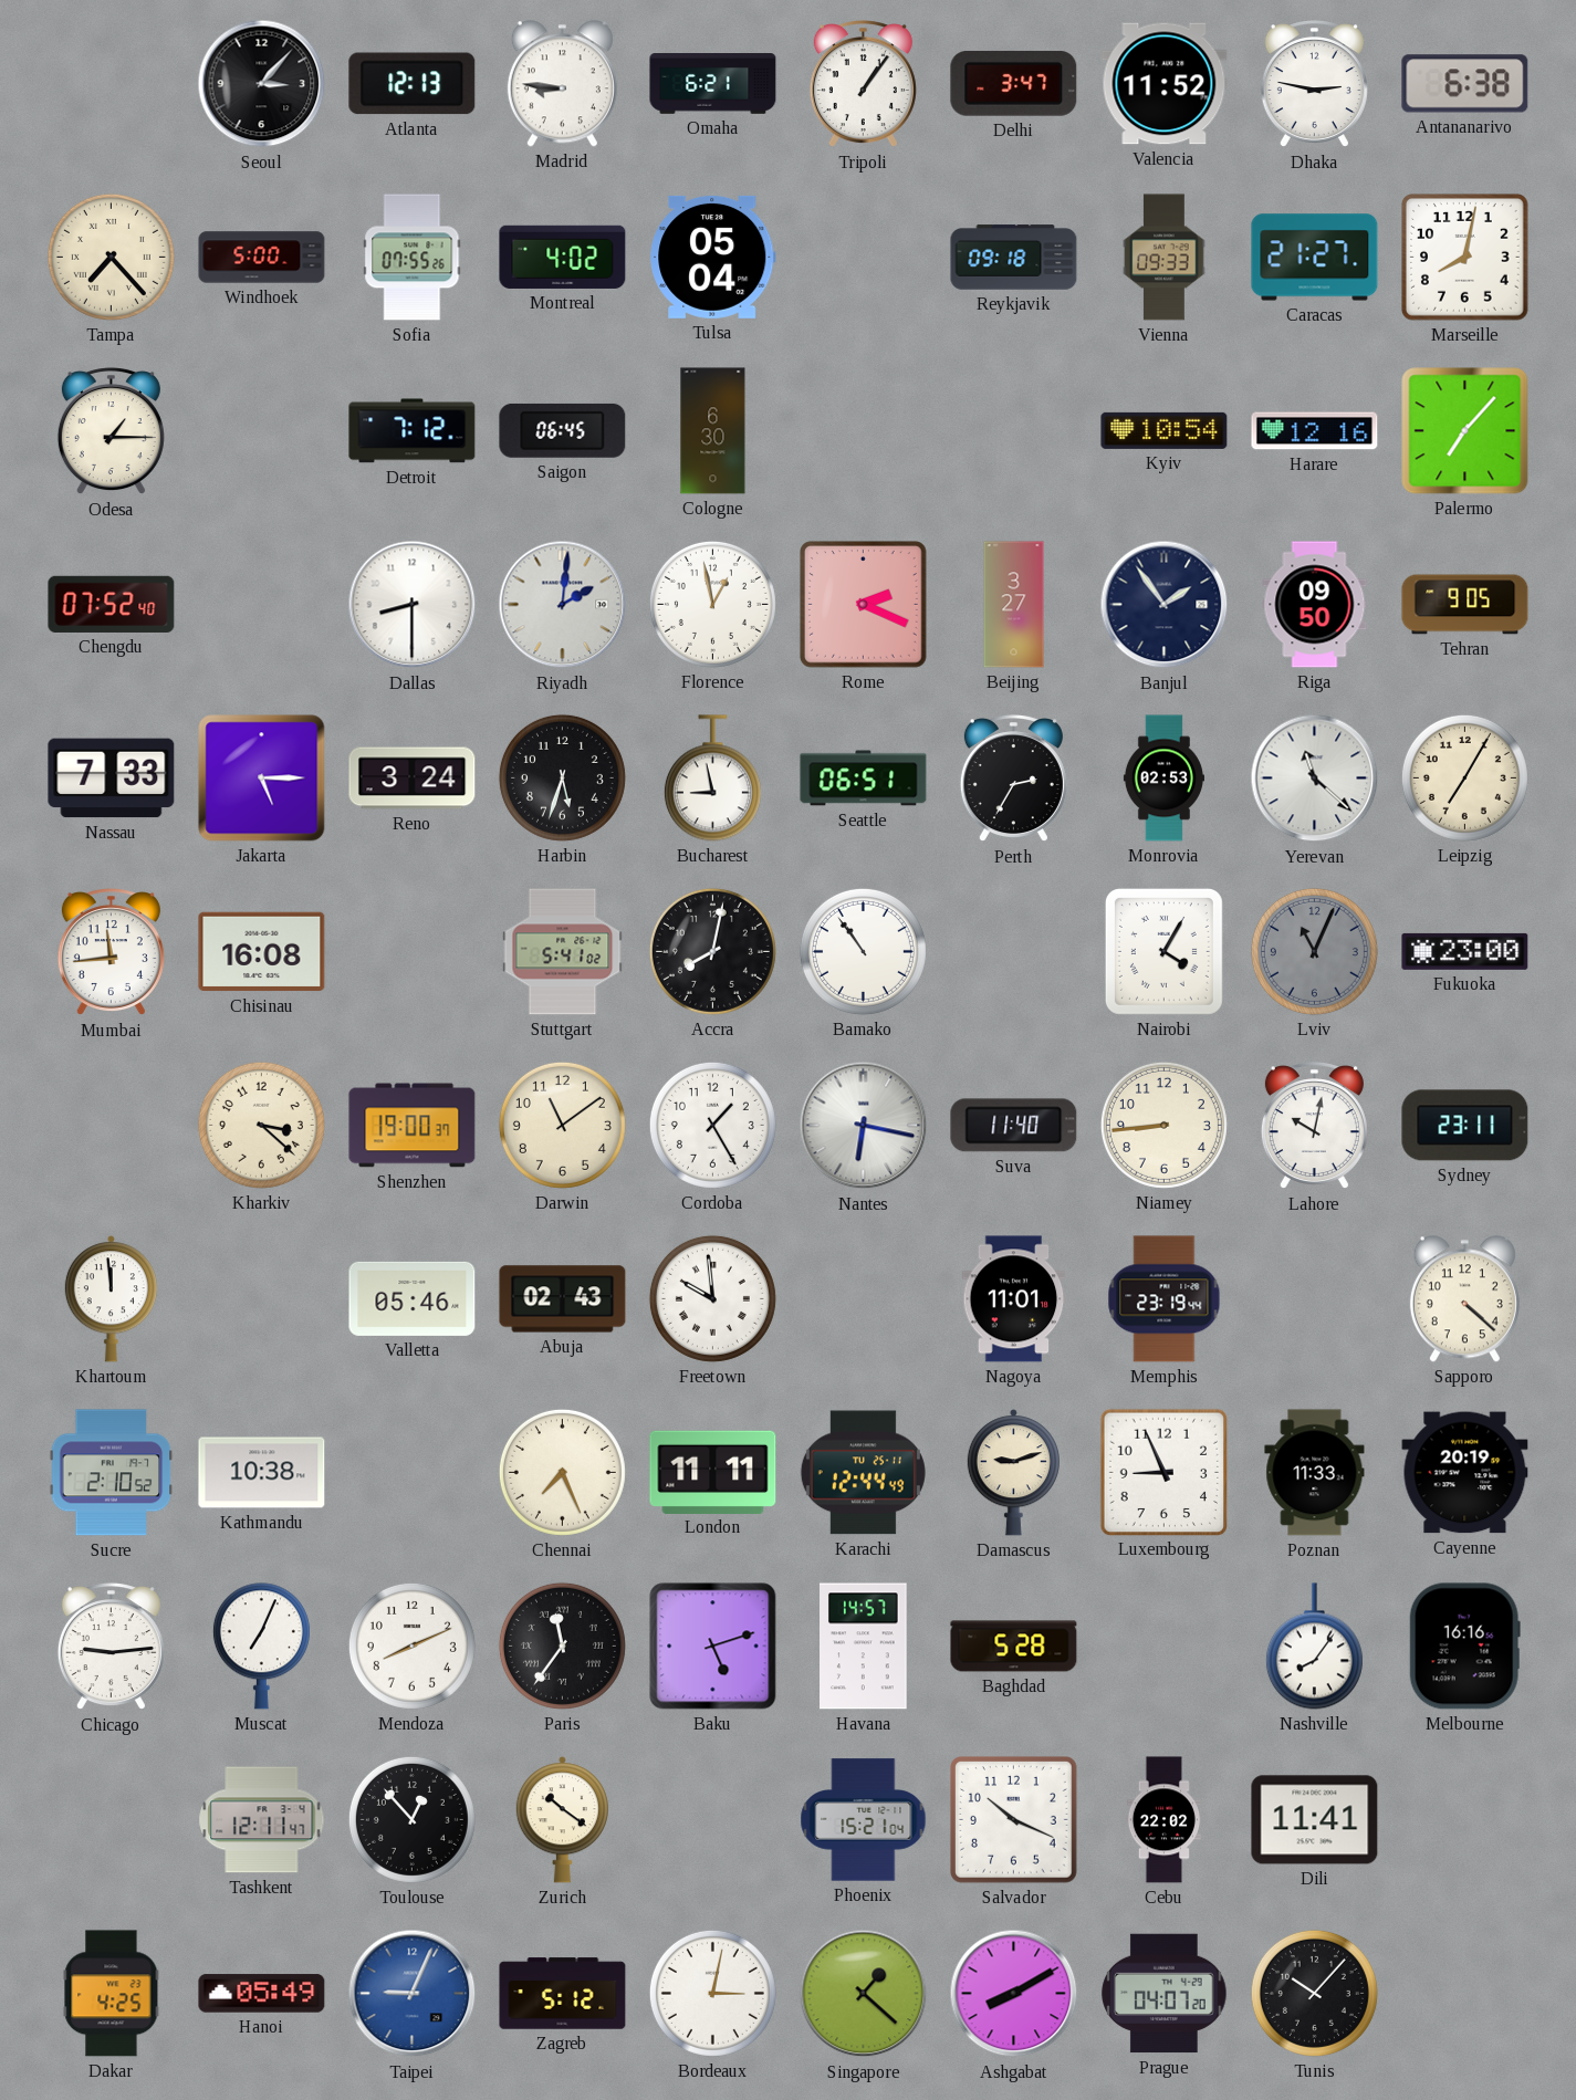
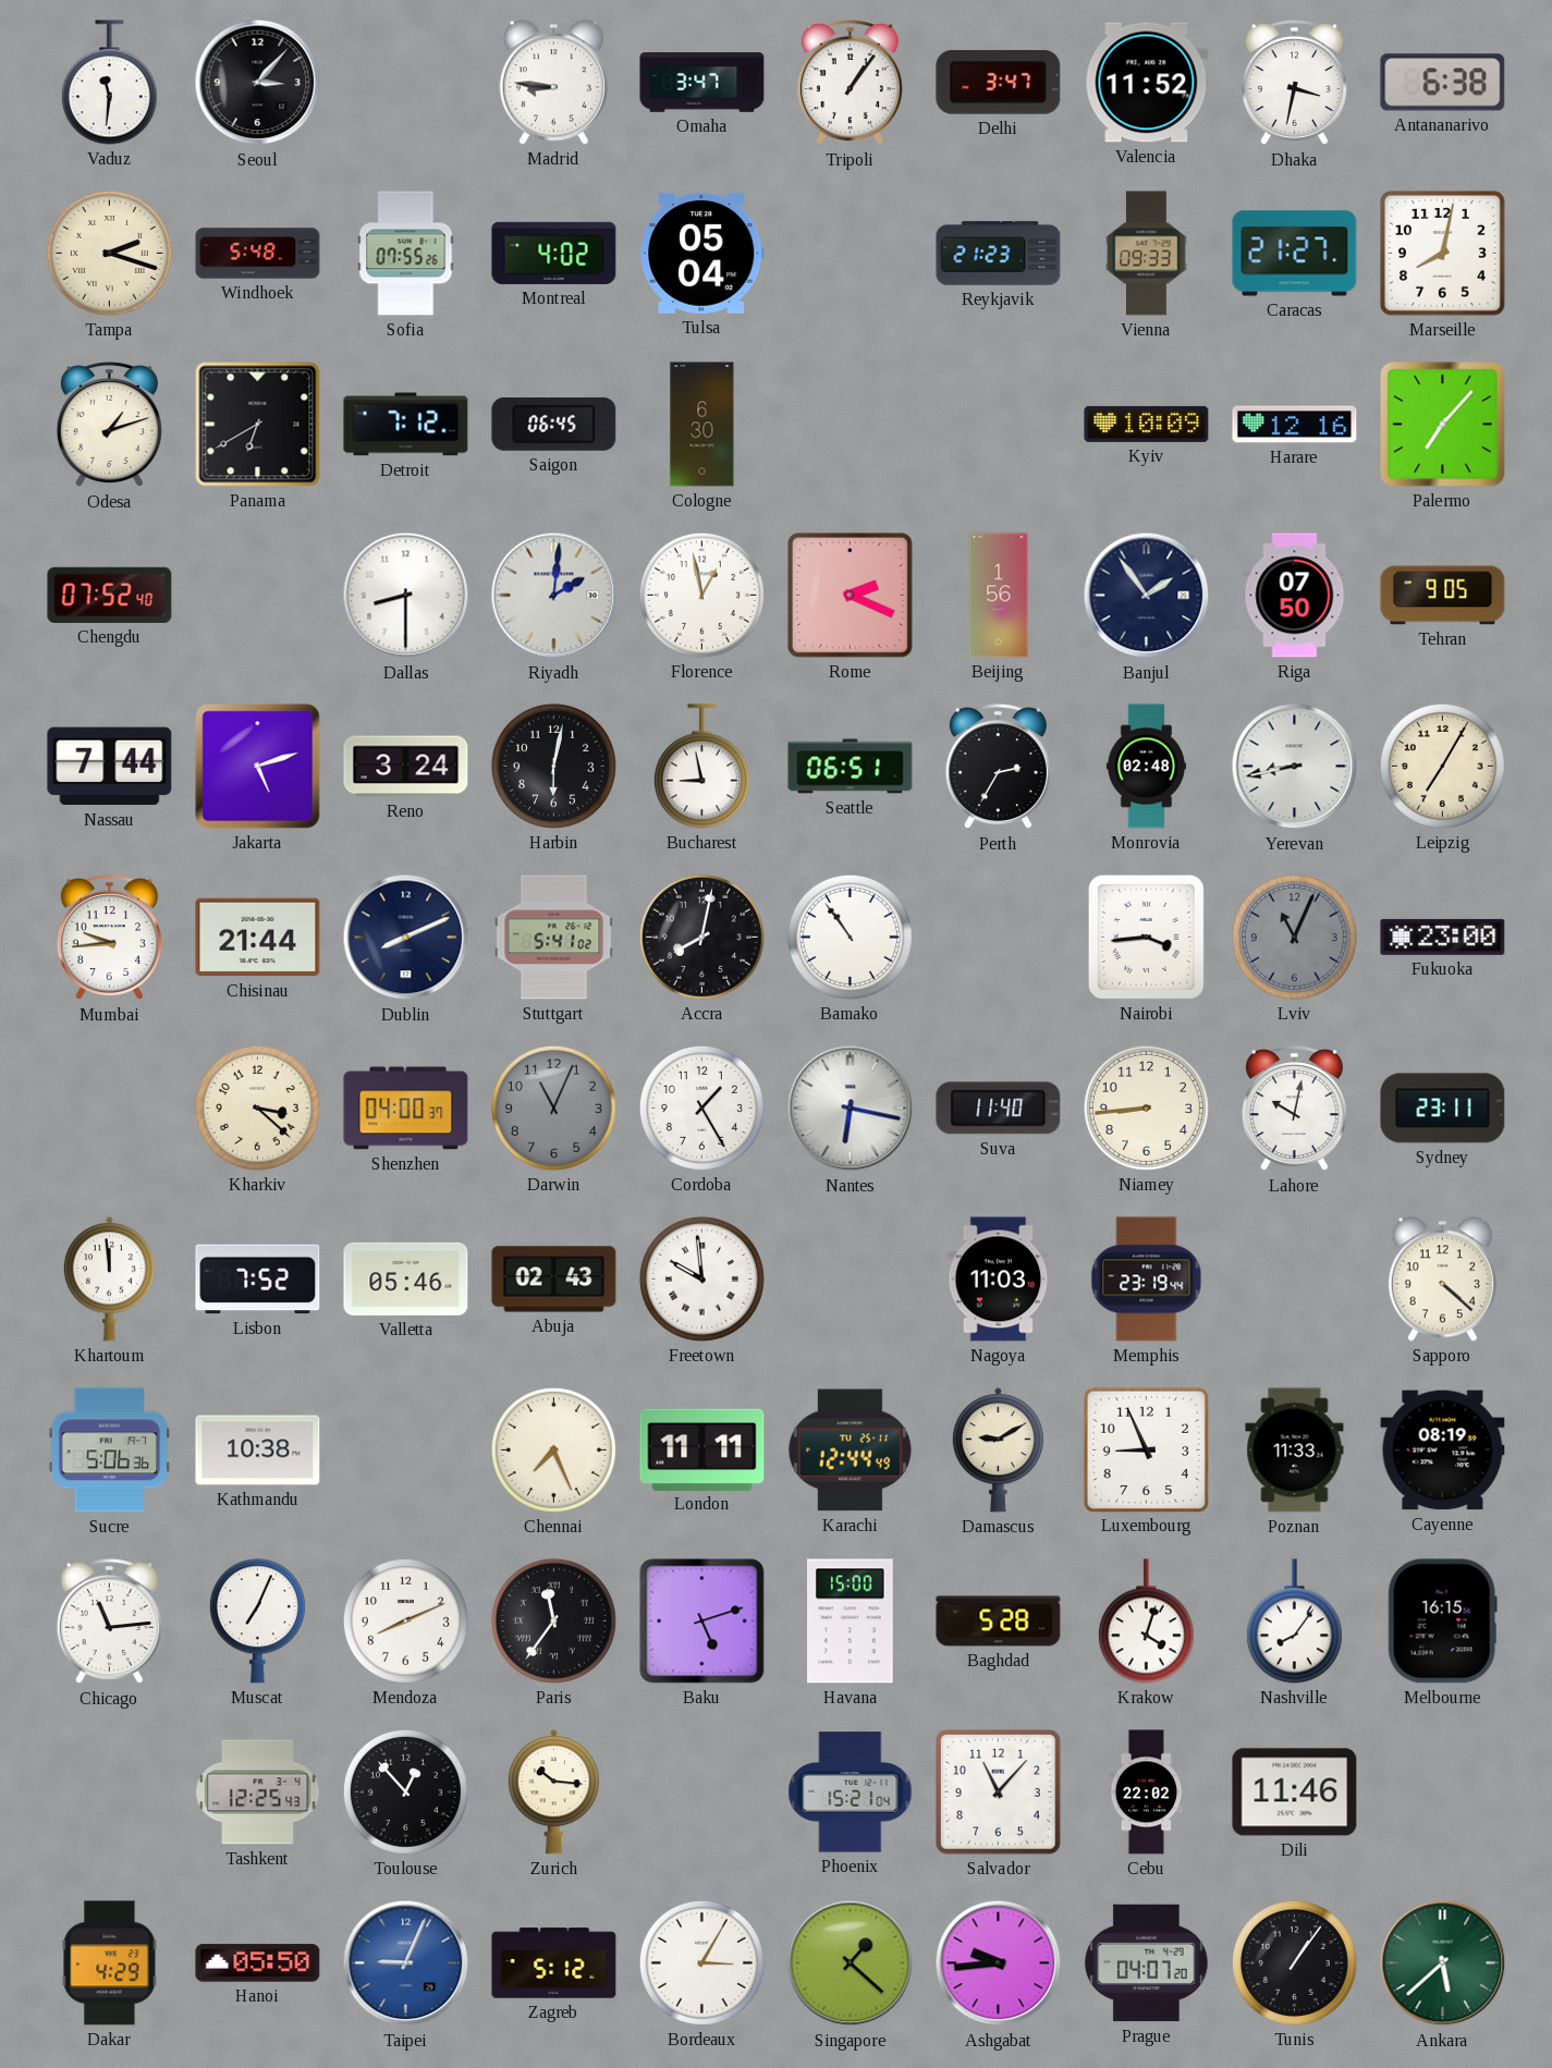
Vaduz: none -> 11:31
Atlanta: 12:13 -> none
Omaha: 6:21 -> 3:47
Dhaka: 2:47 -> 3:32
Tampa: 7:23 -> 2:18
Windhoek: 5:00 -> 5:48
Reykjavik: 09:18 -> 21:23
Odesa: 1:15 -> 1:12
Panama: none -> 6:40
Kyiv: 10:54 -> 10:09
Beijing: 3:27 -> 1:56
Riga: 09:50 -> 07:50
Nassau: 7:33 -> 7:44
Jakarta: 5:15 -> 5:12
Harbin: 5:33 -> 6:02
Monrovia: 02:53 -> 02:48
Yerevan: 11:22 -> 8:43
Mumbai: 11:44 -> 9:44
Chisinau: 16:08 -> 21:44
Dublin: none -> 8:11
Nairobi: 4:05 -> 3:44
Shenzhen: 19:00 -> 04:00
Darwin: 11:09 -> 11:04
Darwin dial: cream -> grey
Lisbon: none -> 7:52
Nagoya: 11:01 -> 11:03
Sucre: 2:10 -> 5:06
Damascus: 9:12 -> 9:10
Cayenne: 20:19 -> 08:19
Chicago: 9:14 -> 11:14
Havana: 14:57 -> 15:00
Krakow: none -> 4:03
Melbourne: 16:16 -> 16:15
Tashkent: 12:11 -> 12:25
Zurich: 10:21 -> 10:16
Salvador: 10:19 -> 11:07
Dili: 11:41 -> 11:46
Dakar: 4:25 -> 4:29
Hanoi: 05:49 -> 05:50
Bordeaux: 3:02 -> 3:05
Ashgabat: 8:10 -> 9:44
Tunis: 10:07 -> 1:06
Ankara: none -> 5:38
